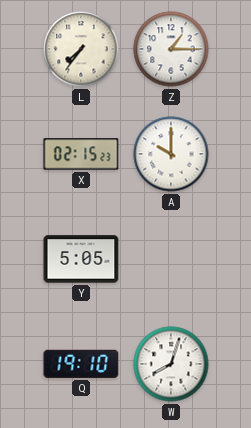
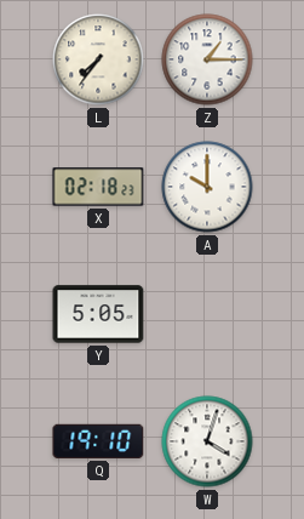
X: 02:15 -> 02:18
W: 8:03 -> 4:03
